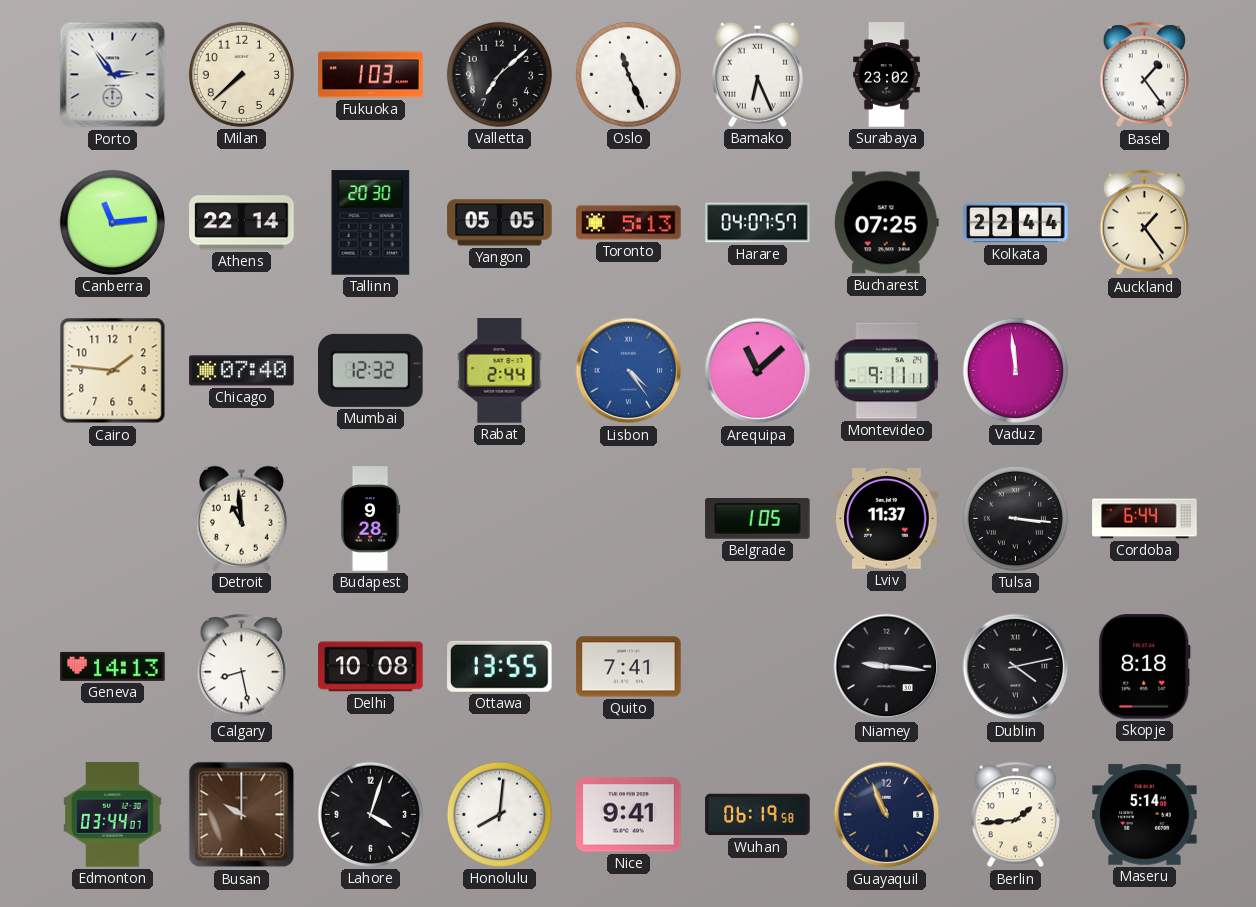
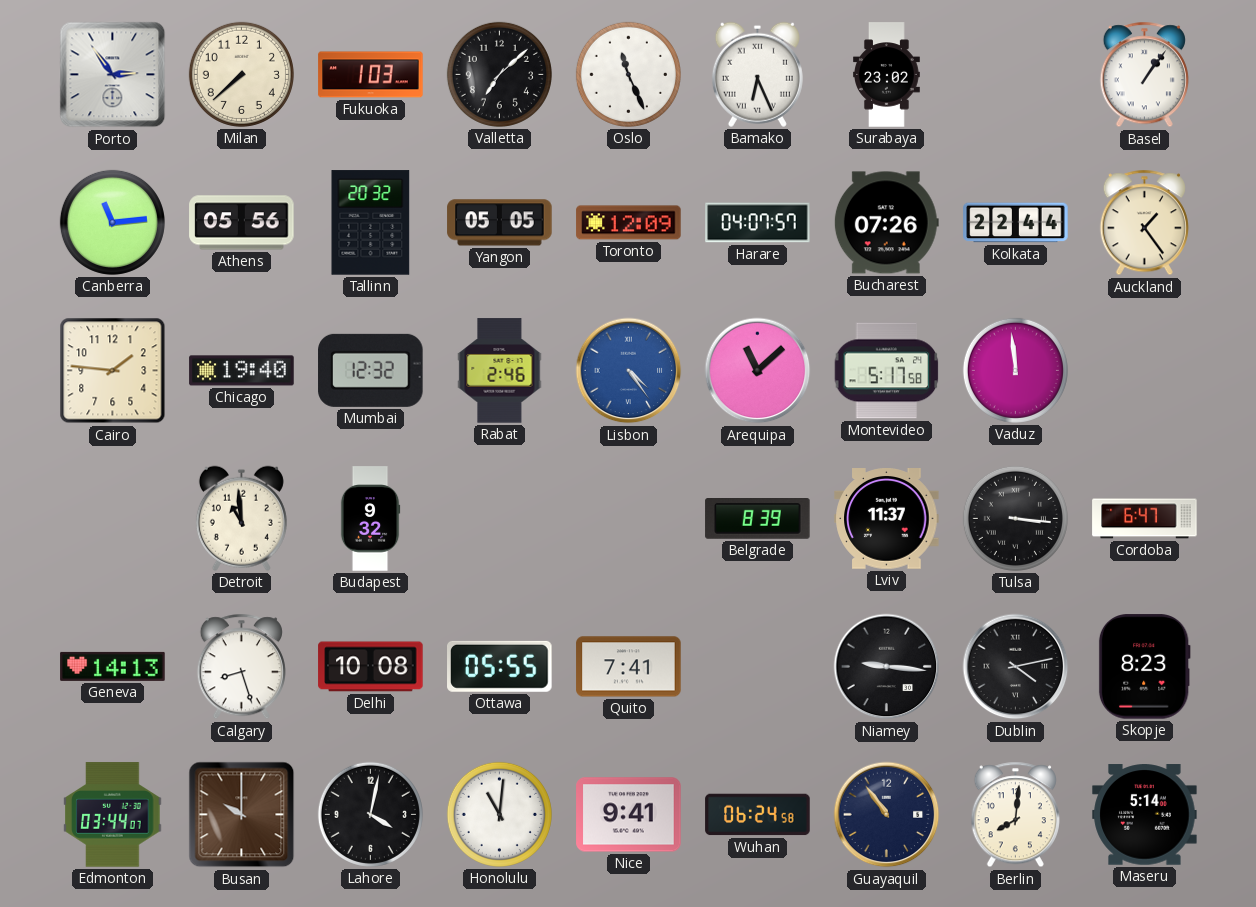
Basel: 1:24 -> 1:06
Athens: 22:14 -> 05:56
Tallinn: 20:30 -> 20:32
Toronto: 5:13 -> 12:09
Bucharest: 07:25 -> 07:26
Chicago: 07:40 -> 19:40
Rabat: 2:44 -> 2:46
Montevideo: 9:11 -> 5:17
Budapest: 9:28 -> 9:32
Belgrade: 1:05 -> 8:39
Cordoba: 6:44 -> 6:47
Calgary: 8:28 -> 8:27
Ottawa: 13:55 -> 05:55
Skopje: 8:18 -> 8:23
Lahore: 4:03 -> 4:02
Honolulu: 8:01 -> 11:01
Wuhan: 06:19 -> 06:24
Guayaquil: 10:56 -> 10:54
Berlin: 1:44 -> 8:01
